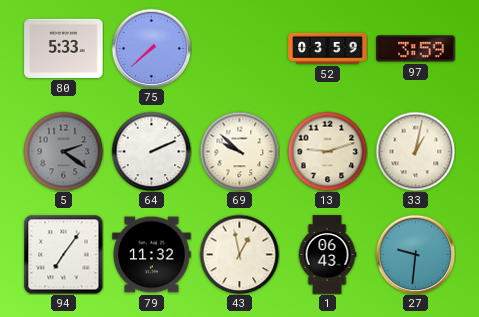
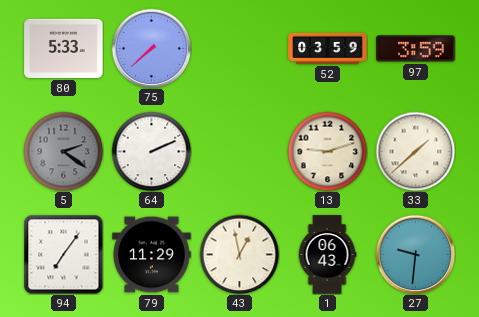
69: 9:52 -> none
33: 1:02 -> 1:38
79: 11:32 -> 11:29
